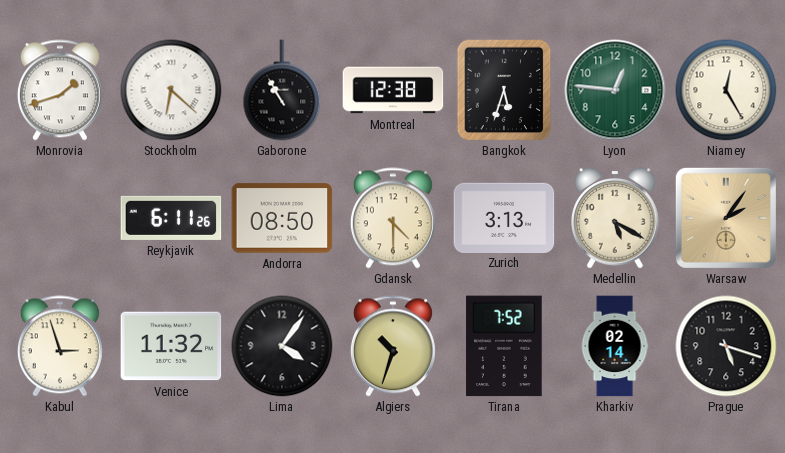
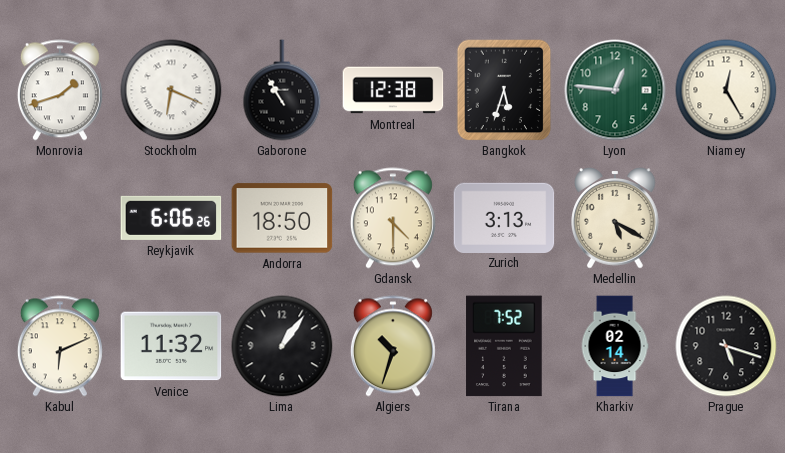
Stockholm: 6:22 -> 6:19
Reykjavik: 6:11 -> 6:06
Andorra: 08:50 -> 18:50
Warsaw: 2:06 -> none
Kabul: 2:57 -> 6:11
Lima: 4:06 -> 1:06
